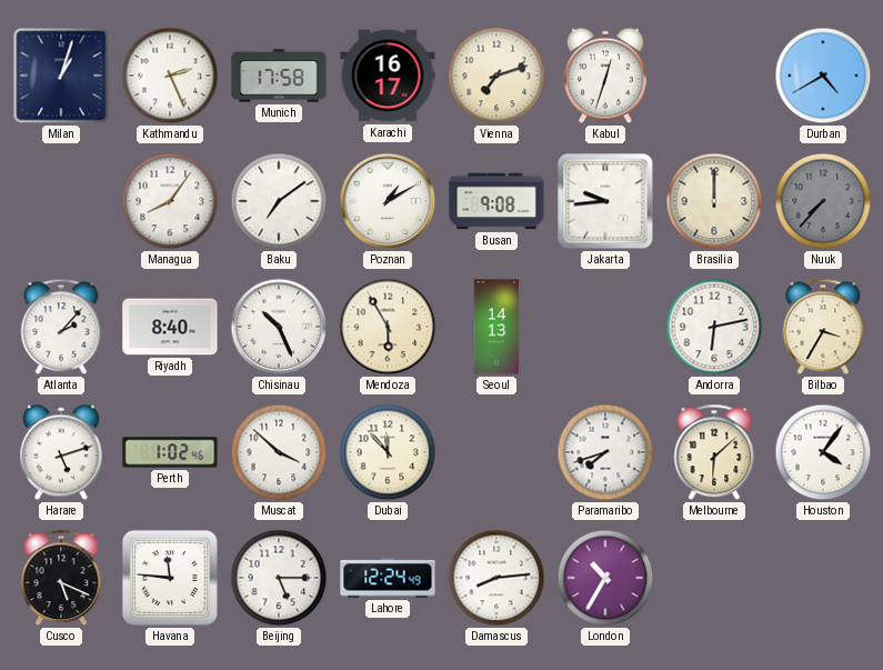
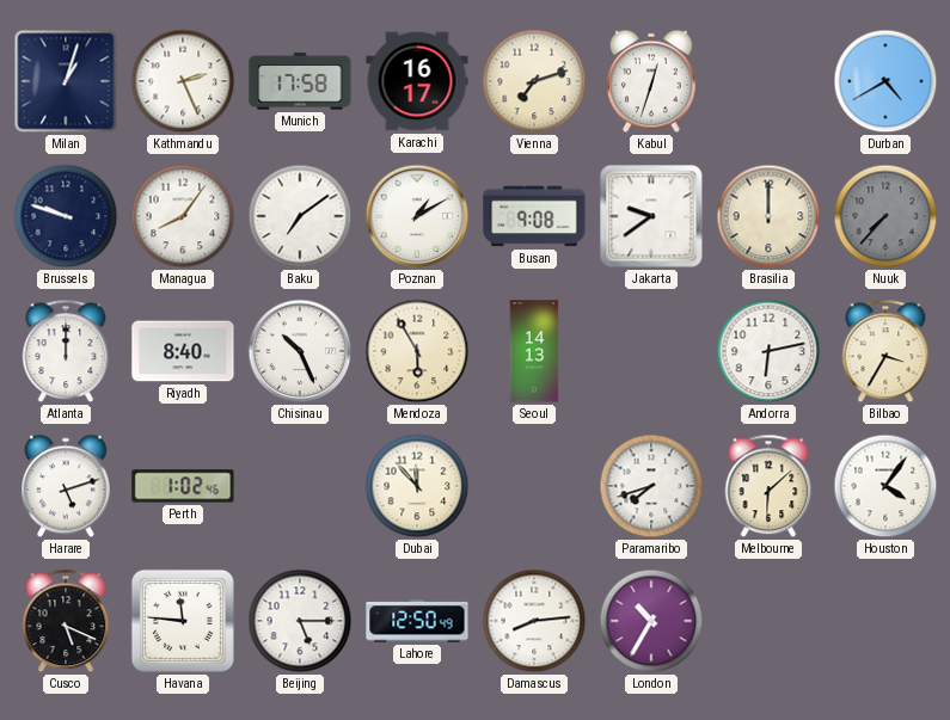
Brussels: none -> 9:48
Jakarta: 9:44 -> 9:39
Atlanta: 2:07 -> 12:00
Muscat: 3:52 -> none
Lahore: 12:24 -> 12:50
